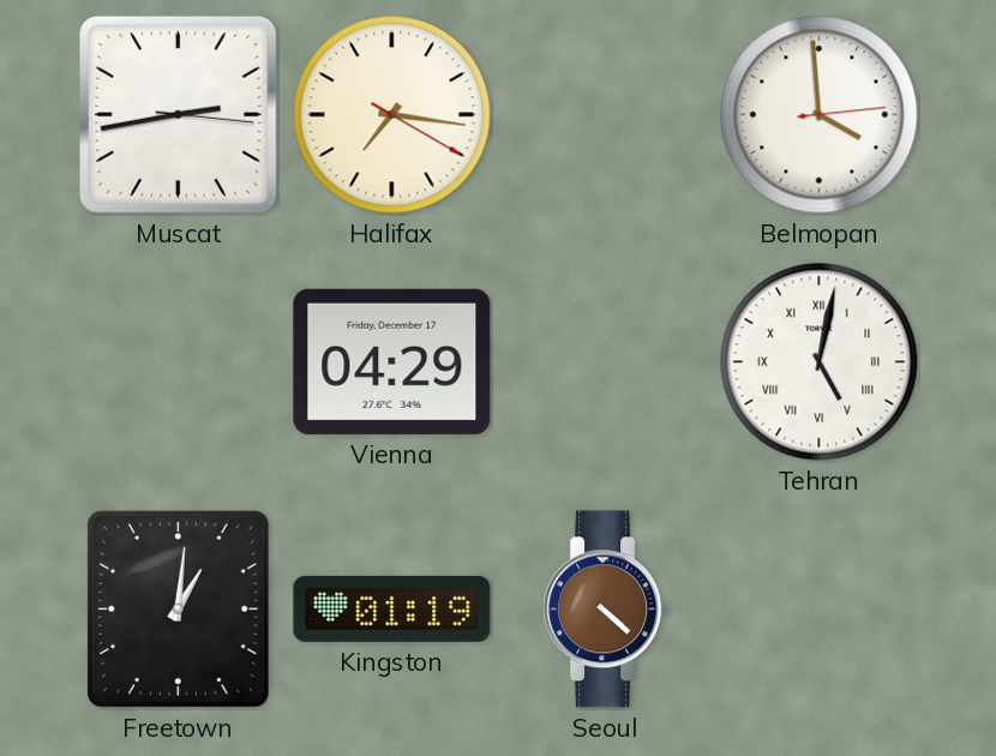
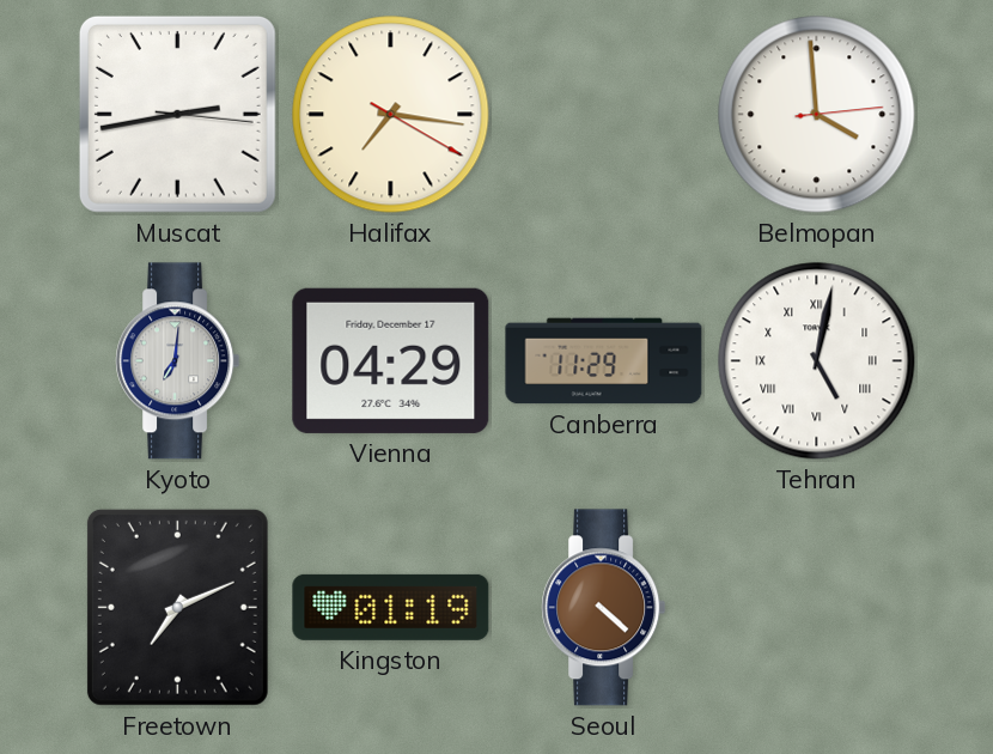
Kyoto: none -> 7:01
Canberra: none -> 11:29
Freetown: 1:01 -> 7:11
